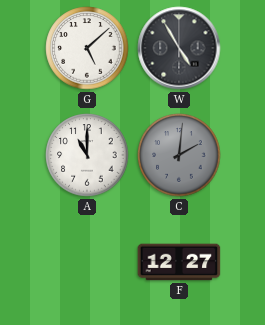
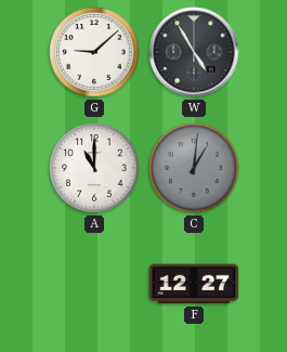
G: 5:08 -> 9:08
C: 2:01 -> 1:01
